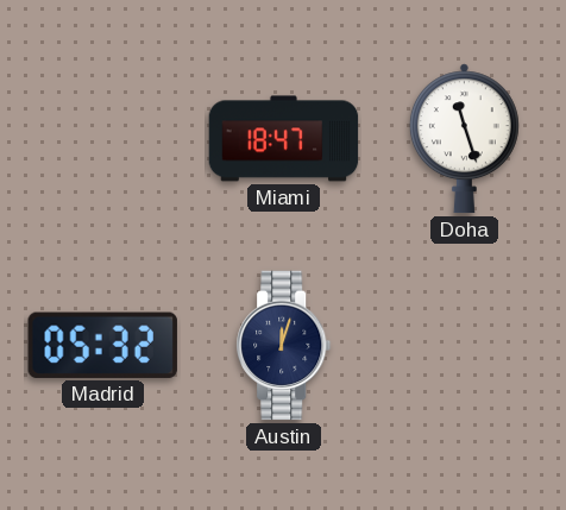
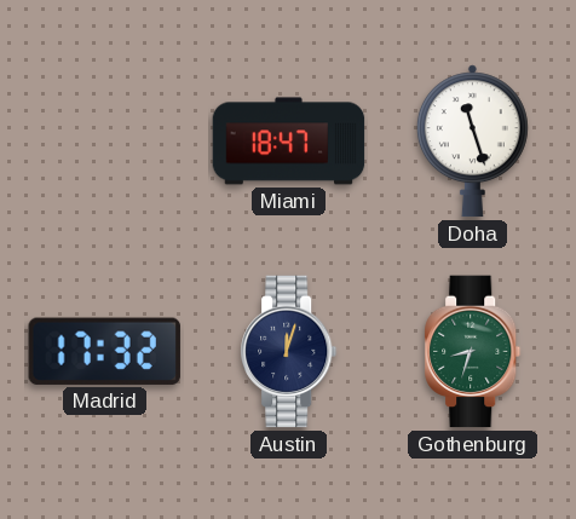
Madrid: 05:32 -> 17:32
Gothenburg: none -> 8:33
